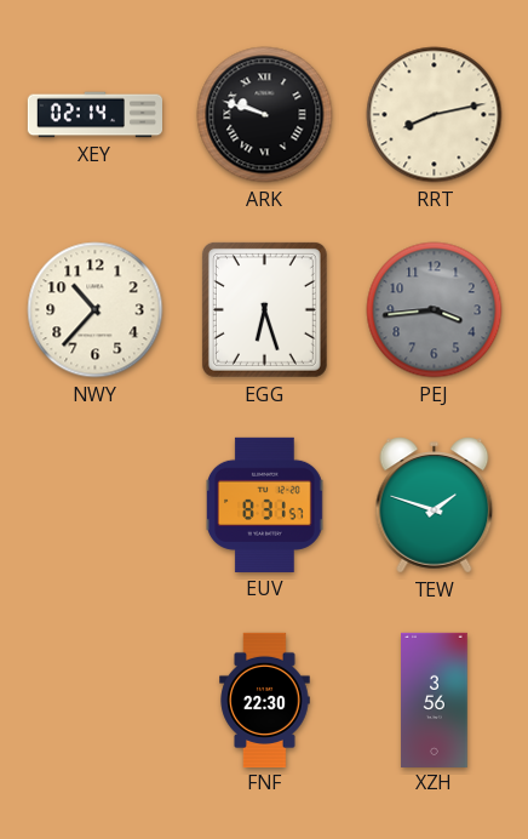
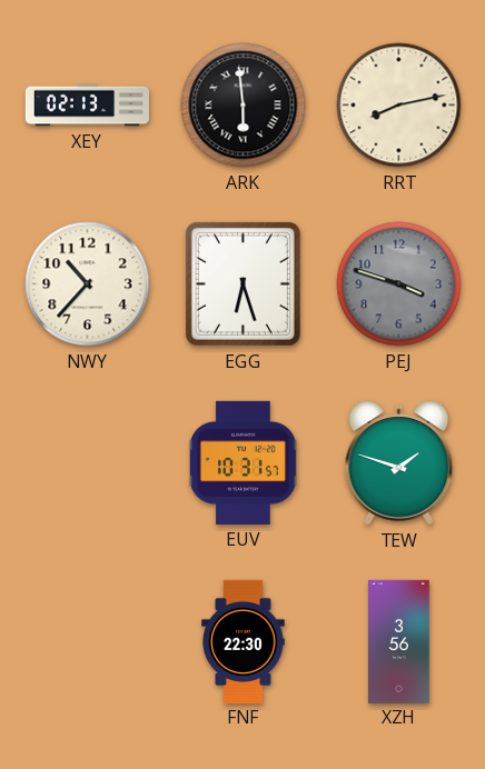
XEY: 02:14 -> 02:13
ARK: 9:48 -> 5:59
PEJ: 3:44 -> 3:48
EUV: 8:31 -> 10:31
